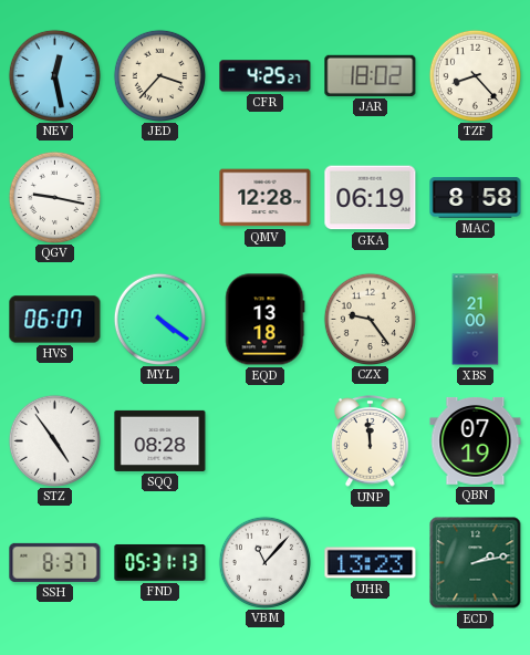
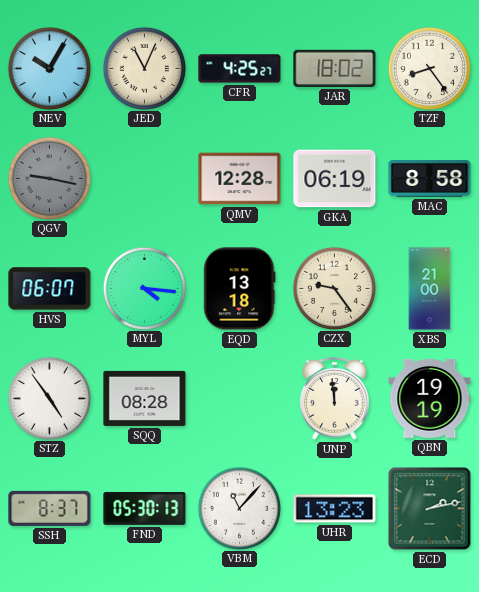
NEV: 12:28 -> 10:05
JED: 3:37 -> 11:04
TZF: 8:23 -> 8:24
QGV dial: white -> grey
MYL: 4:21 -> 4:16
QBN: 07:19 -> 19:19
FND: 05:31 -> 05:30
